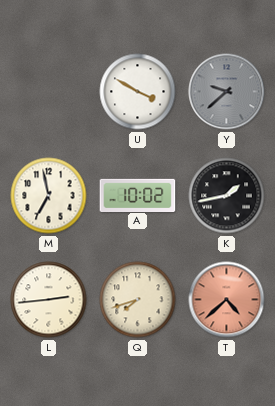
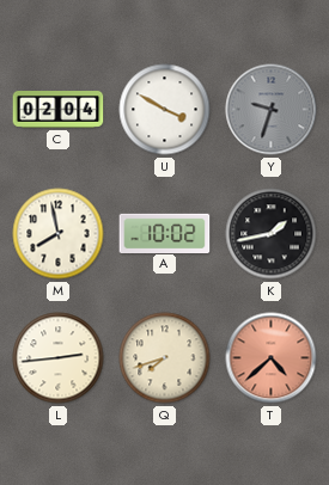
C: none -> 02:04
Y: 9:38 -> 9:33
M: 6:58 -> 7:58
